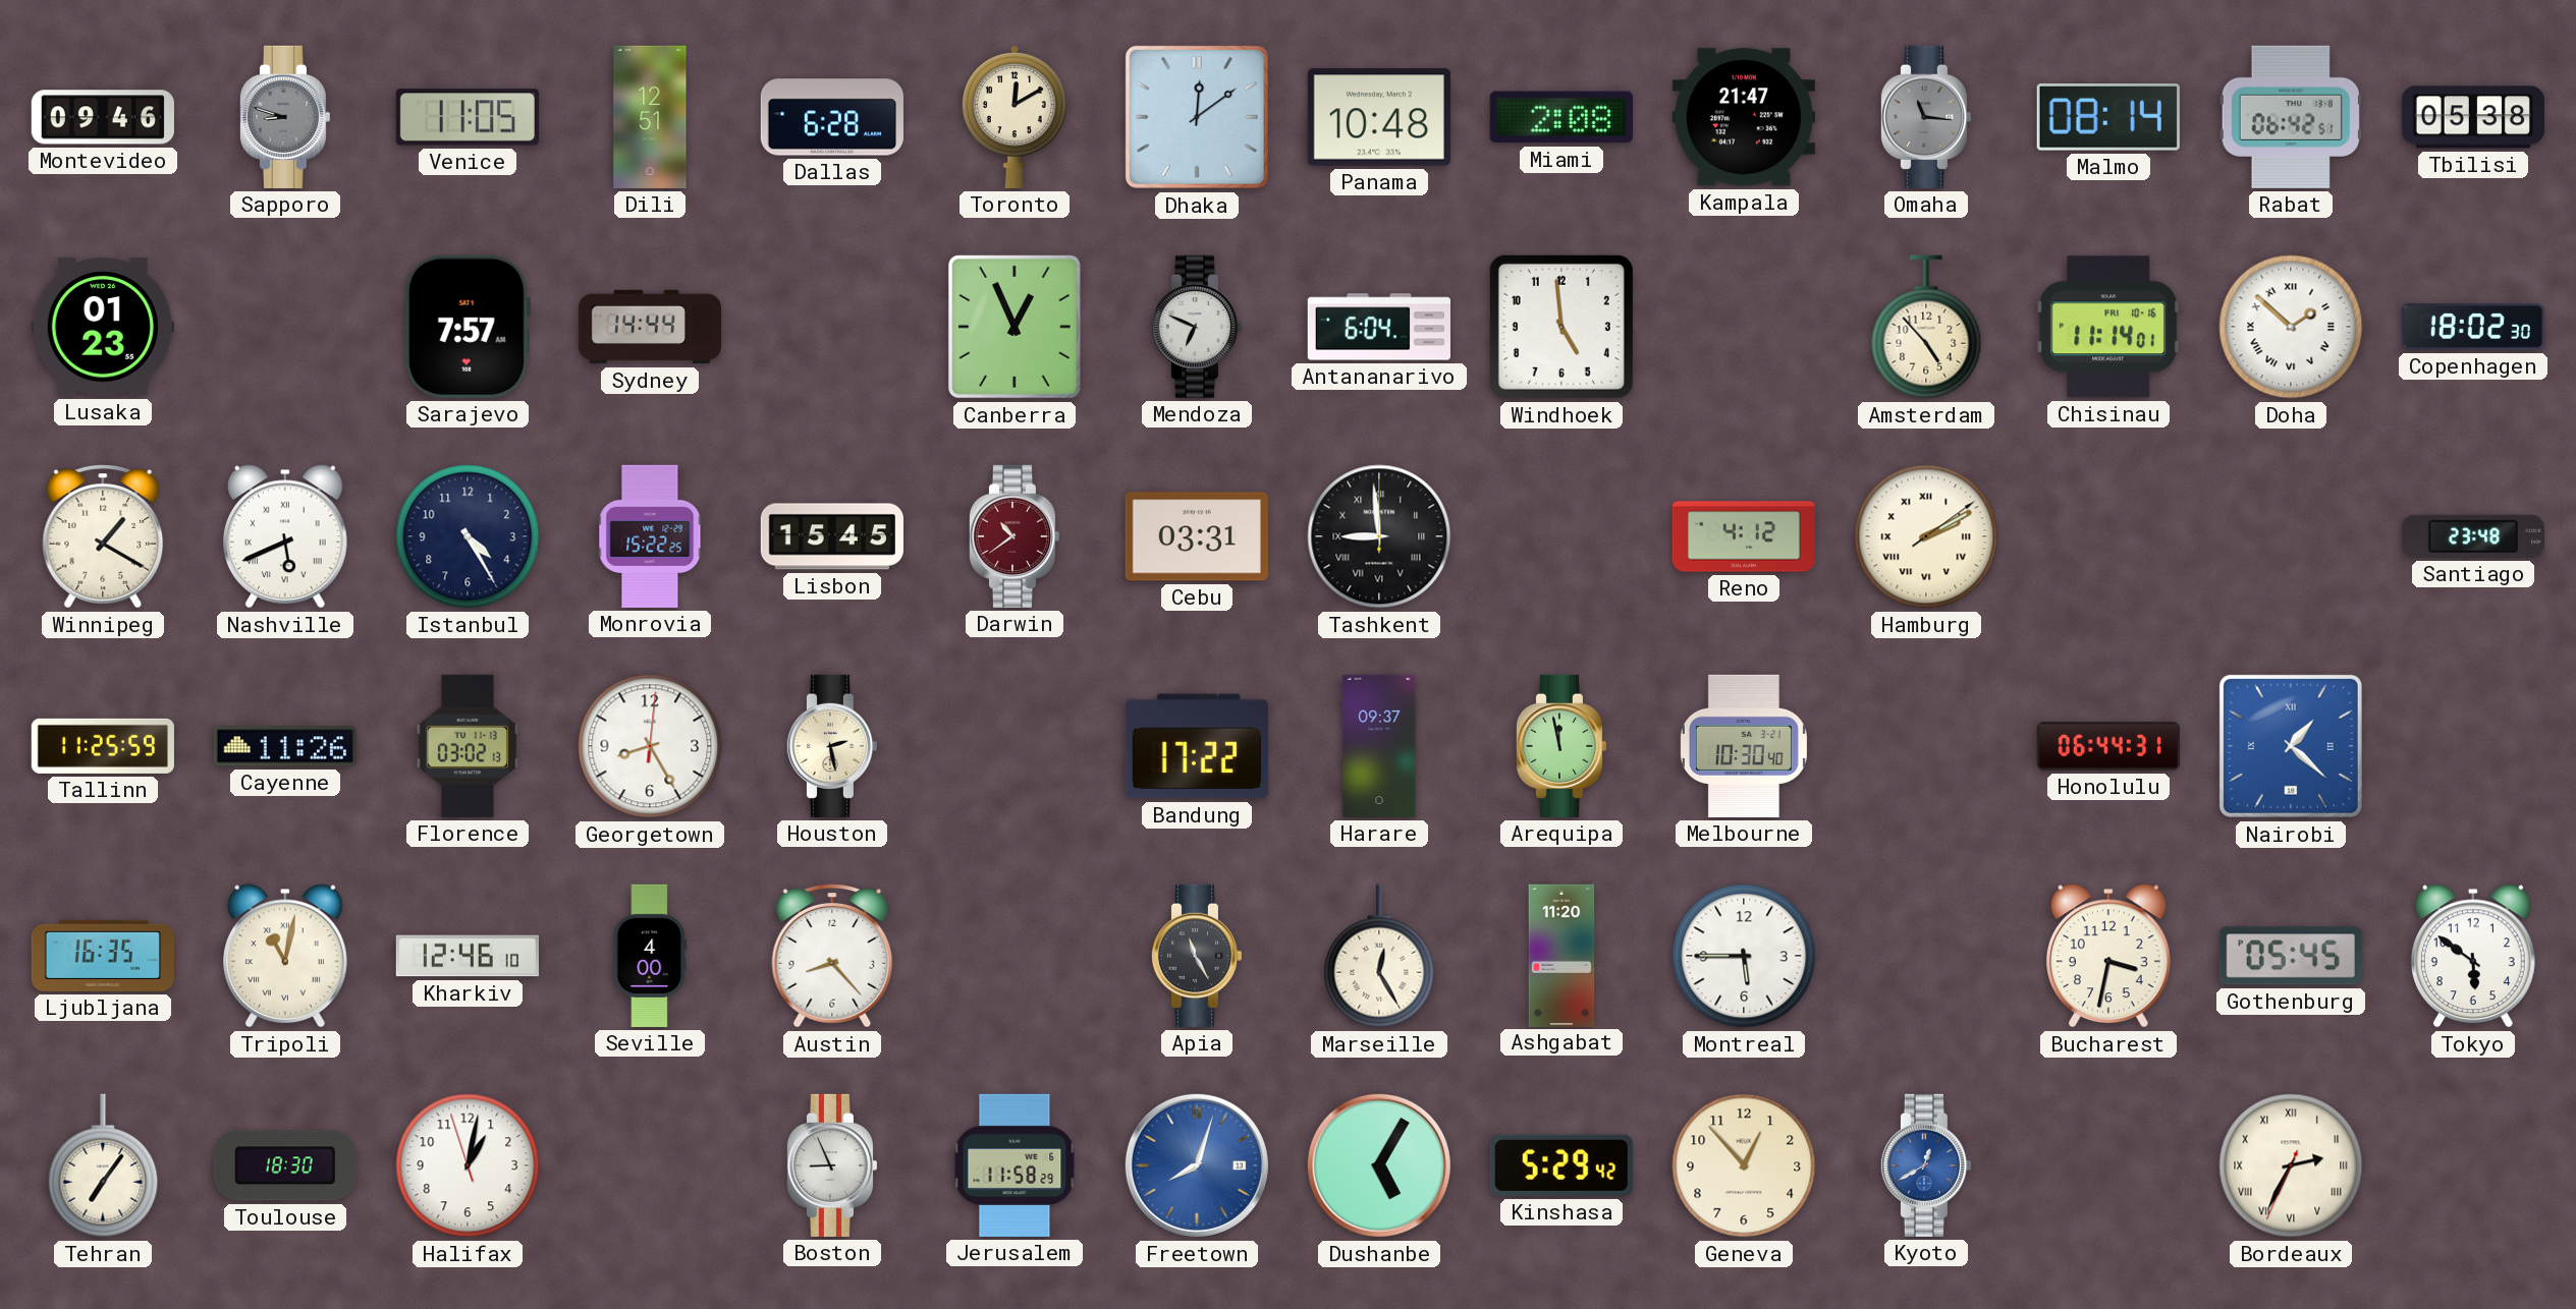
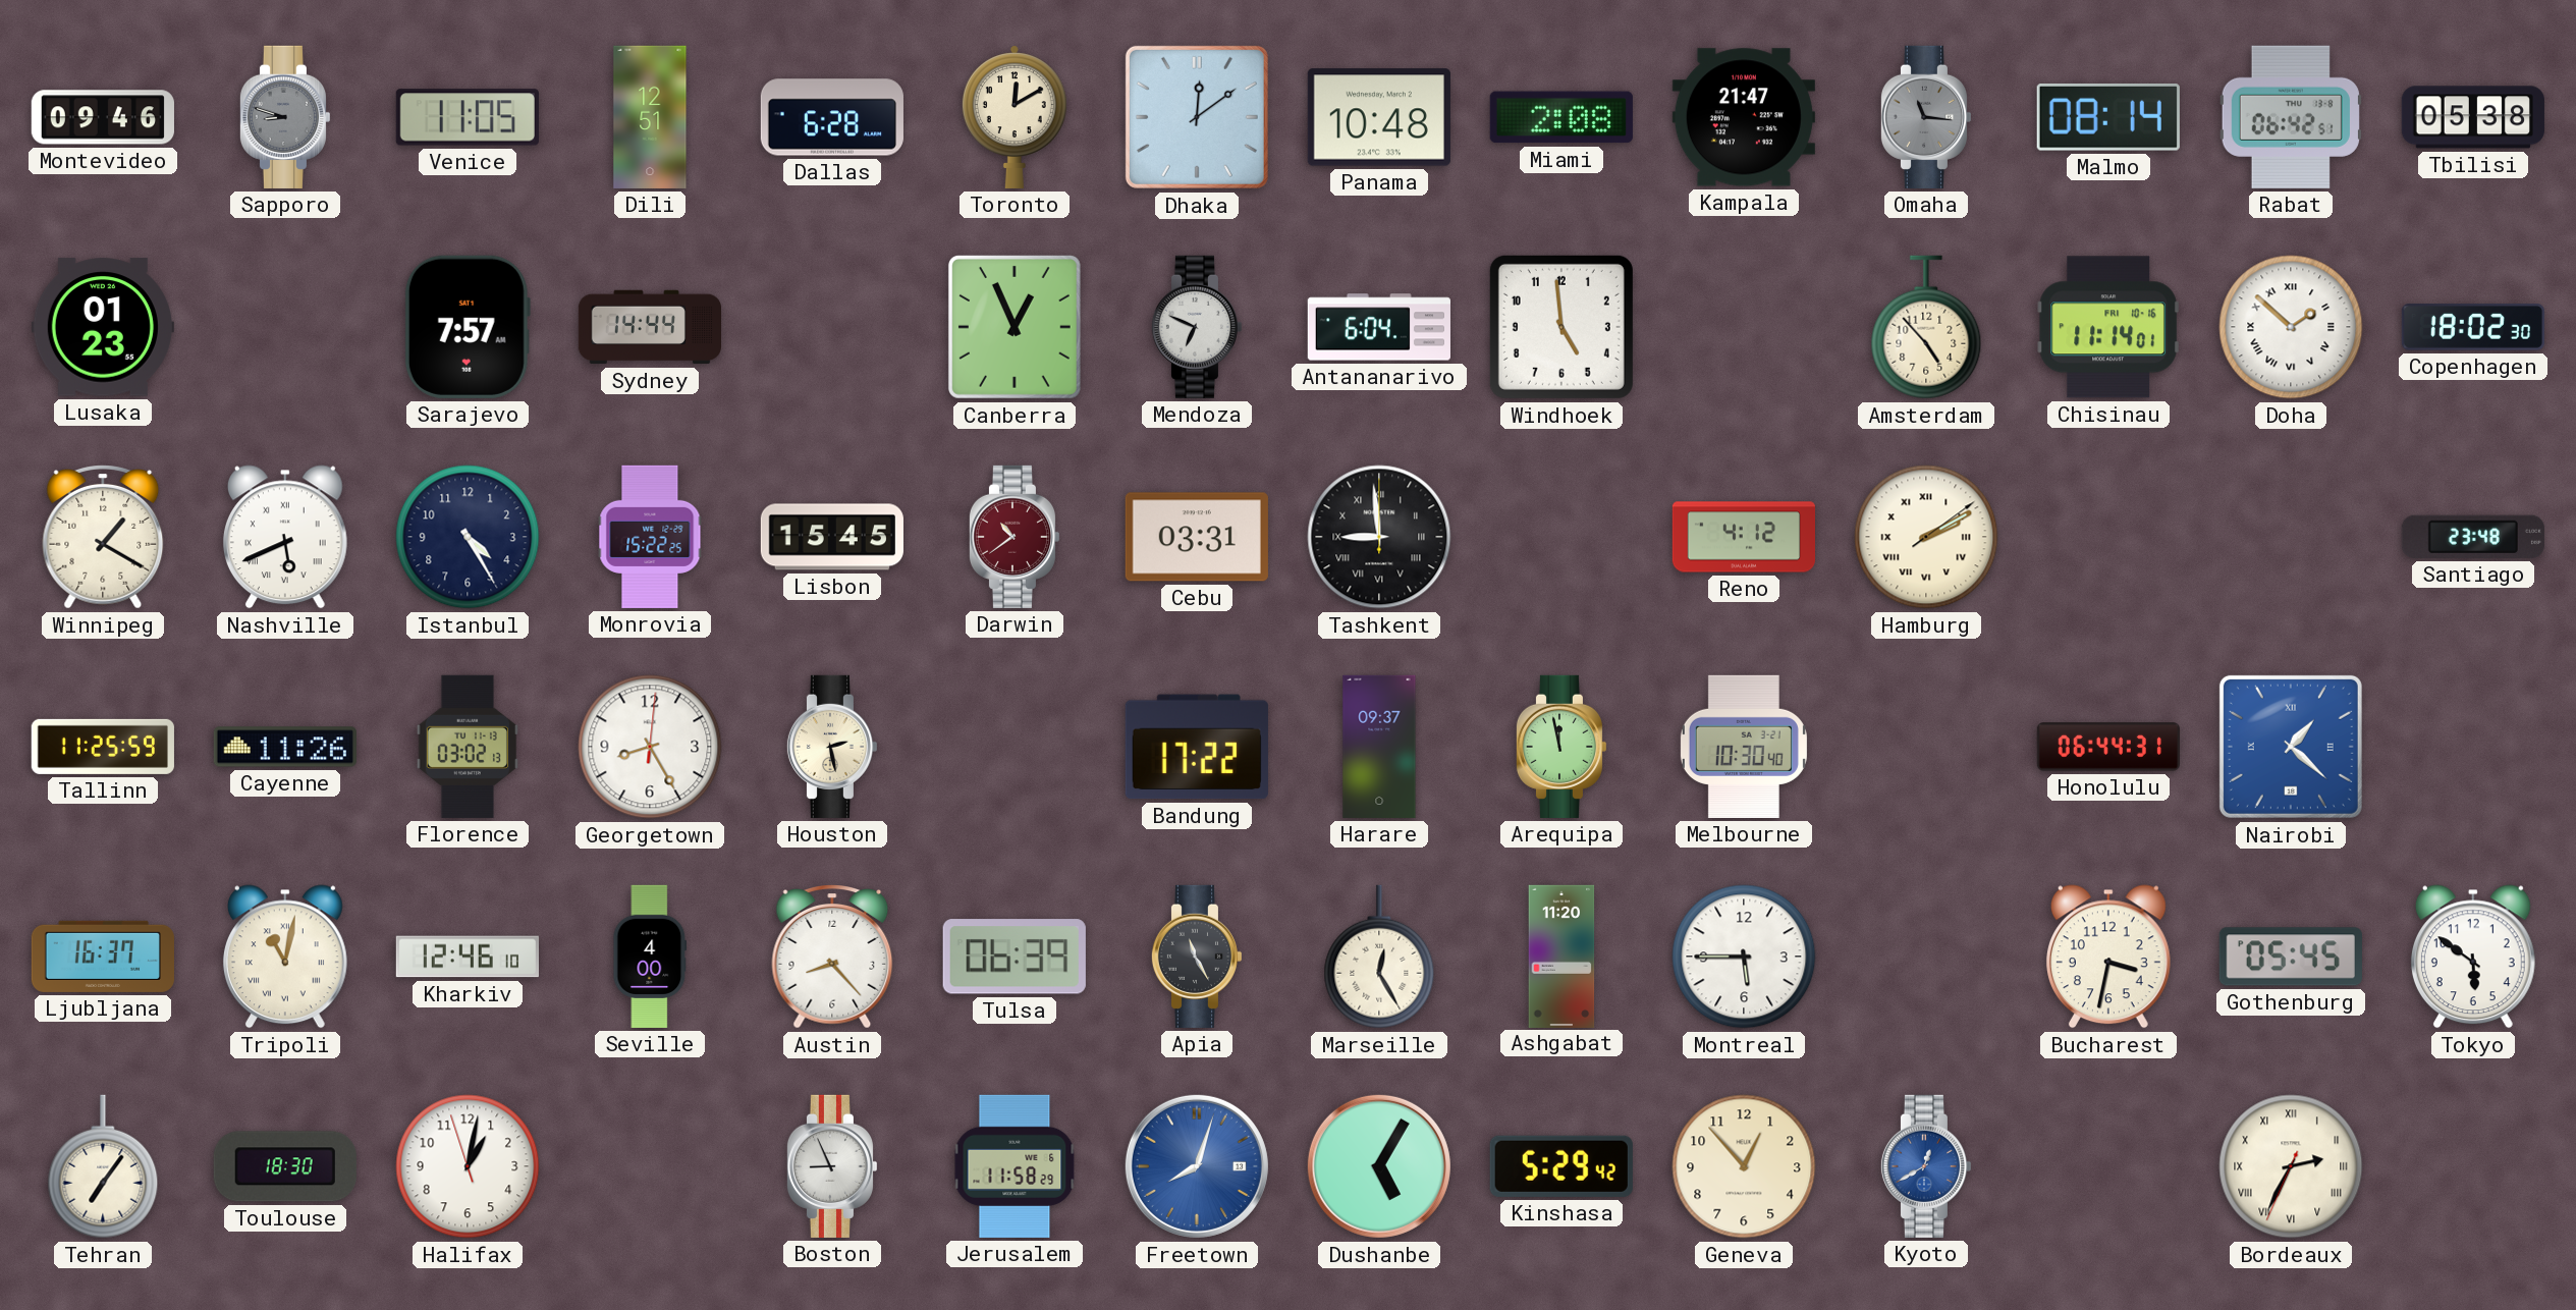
Ljubljana: 16:35 -> 16:37
Tulsa: none -> 06:39
